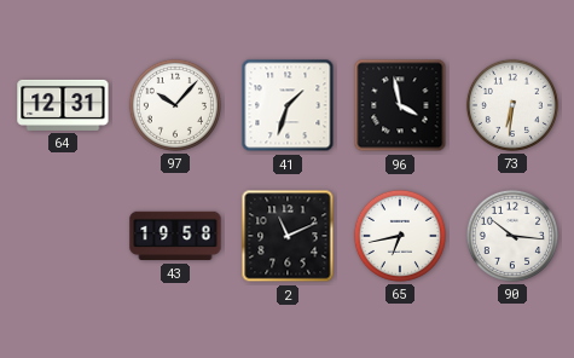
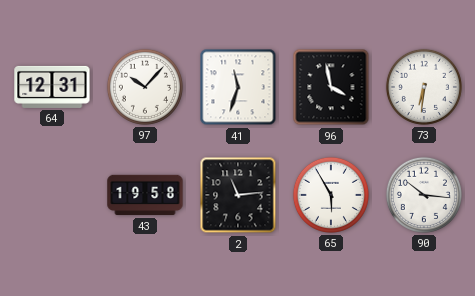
41: 1:33 -> 11:33
2: 11:11 -> 11:14
65: 6:43 -> 5:55
